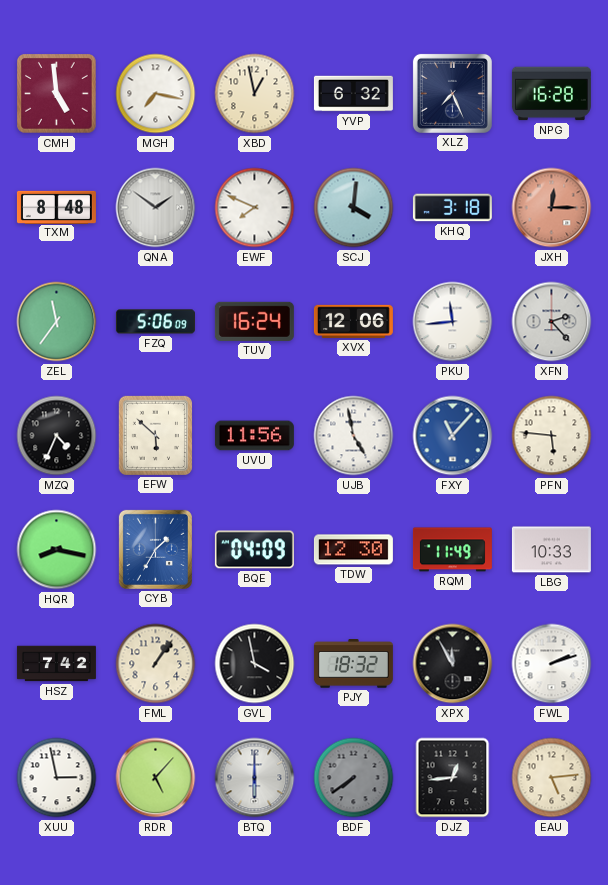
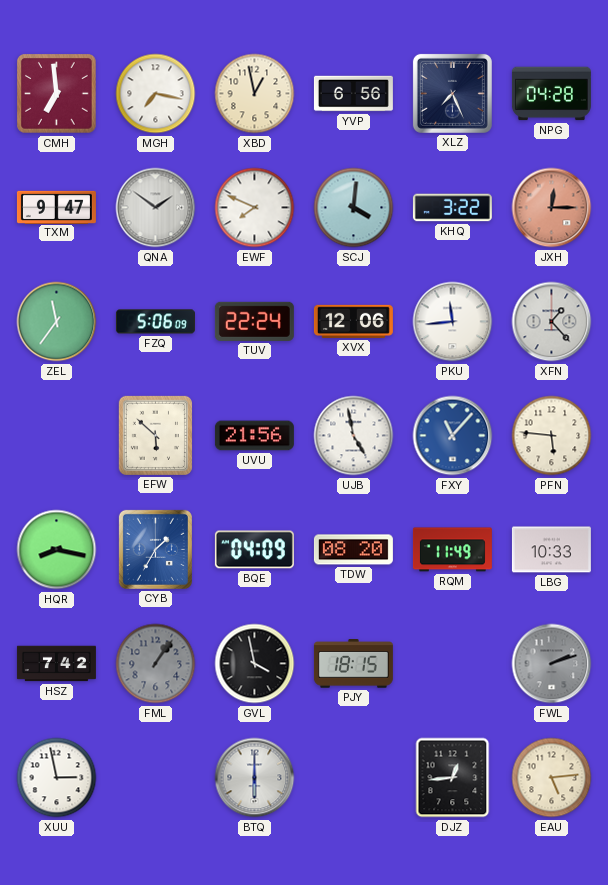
CMH: 4:59 -> 6:59
YVP: 6:32 -> 6:56
NPG: 16:28 -> 04:28
TXM: 8:48 -> 9:47
KHQ: 3:18 -> 3:22
TUV: 16:24 -> 22:24
XFN: 2:23 -> 1:23
MZQ: 4:34 -> none
UVU: 11:56 -> 21:56
TDW: 12:30 -> 08:20
FML dial: cream -> grey
PJY: 18:32 -> 18:15
XPX: 11:55 -> none
FWL dial: white -> grey
RDR: 5:07 -> none
BDF: 7:39 -> none
